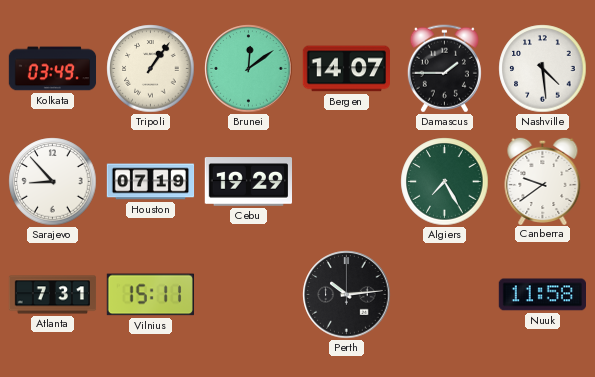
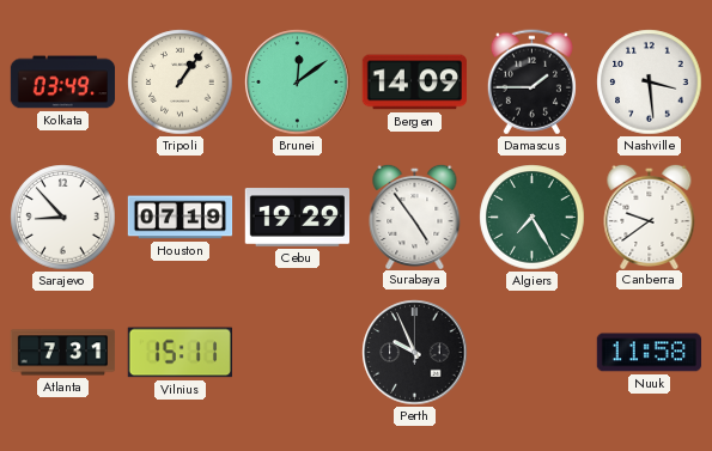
Bergen: 14:07 -> 14:09
Nashville: 4:29 -> 3:29
Surabaya: none -> 4:54
Perth: 10:14 -> 9:56
